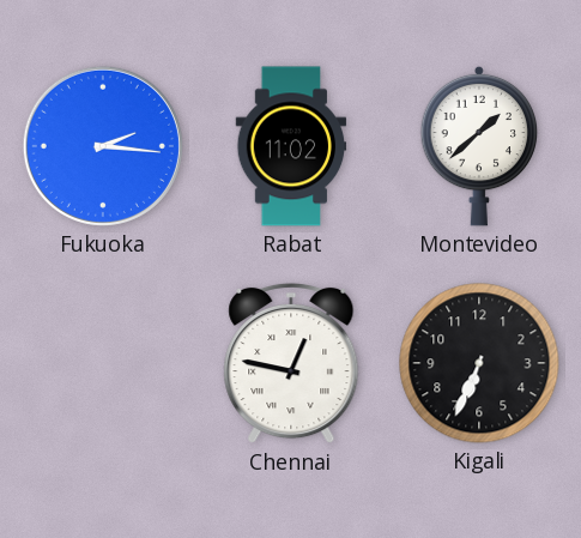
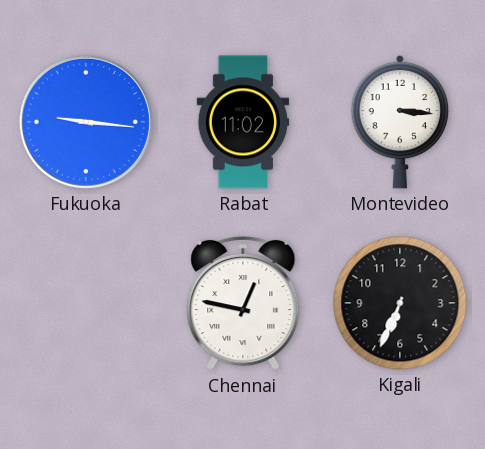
Fukuoka: 2:16 -> 9:16
Montevideo: 1:38 -> 3:16
